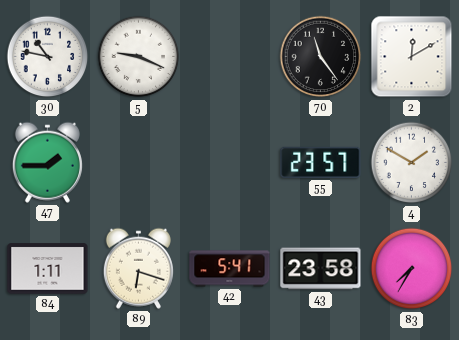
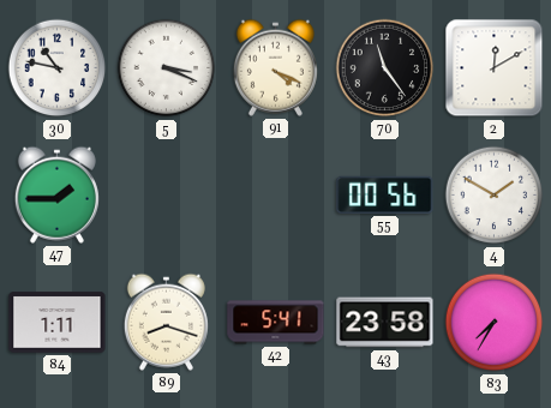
5: 9:19 -> 3:19
91: none -> 4:19
55: 23:57 -> 00:56
89: 6:18 -> 8:18
